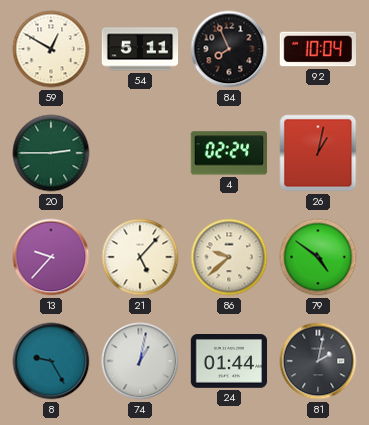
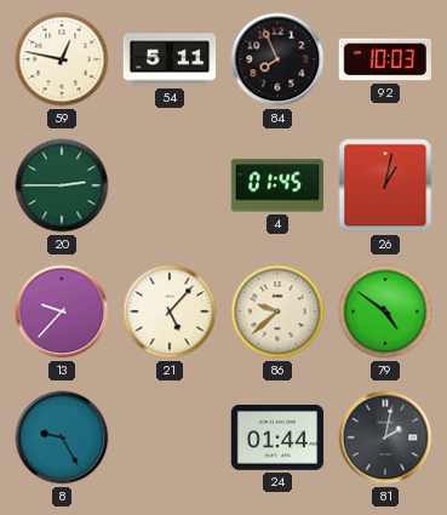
59: 12:50 -> 12:47
92: 10:04 -> 10:03
4: 02:24 -> 01:45
74: 1:02 -> none
